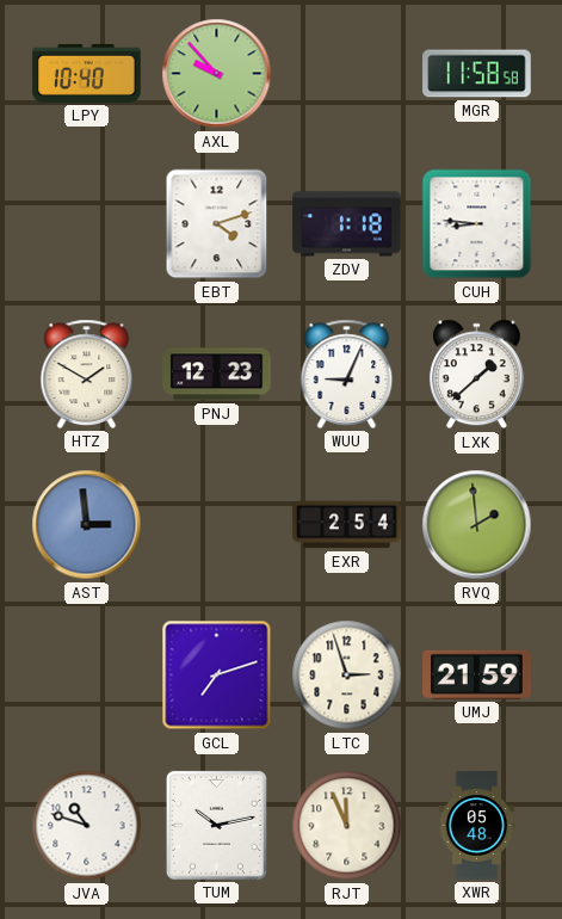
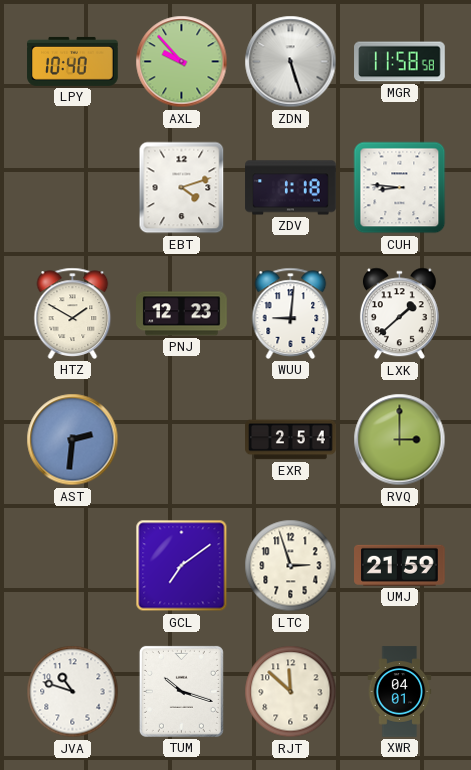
ZDN: none -> 5:27
WUU: 9:04 -> 9:01
AST: 2:59 -> 2:31
RVQ: 1:59 -> 3:00
GCL: 7:12 -> 7:09
TUM: 10:13 -> 10:18
RJT: 11:56 -> 11:52
XWR: 05:48 -> 04:01
